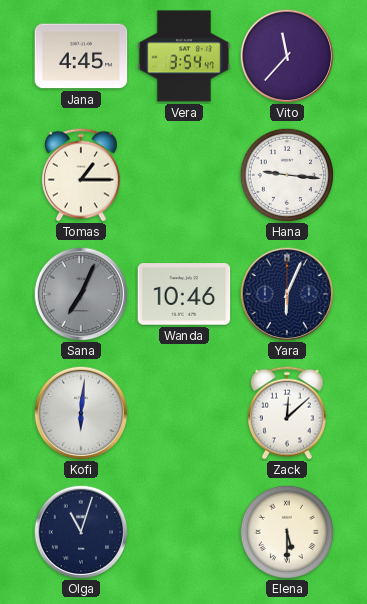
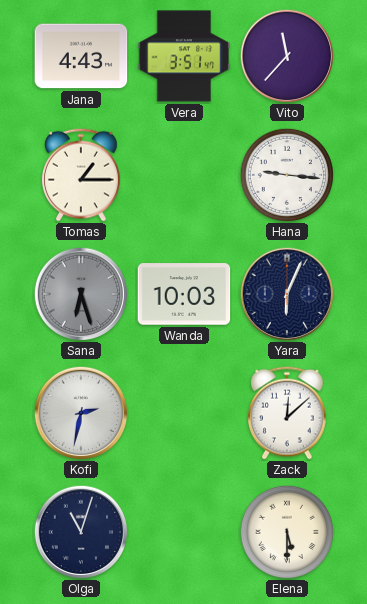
Jana: 4:45 -> 4:43
Vera: 3:54 -> 3:51
Sana: 7:04 -> 6:27
Wanda: 10:46 -> 10:03
Kofi: 6:01 -> 2:32
